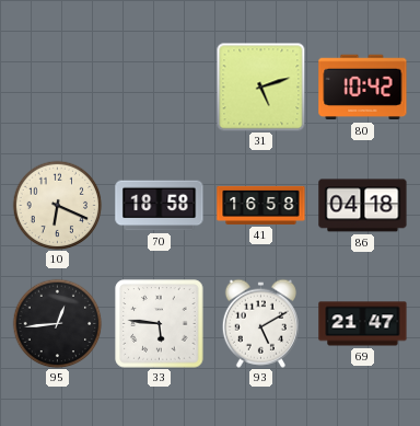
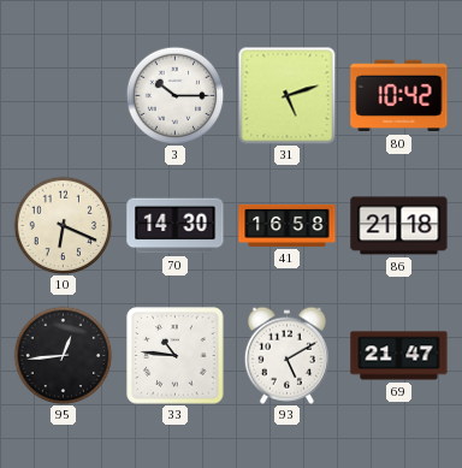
3: none -> 10:15
70: 18:58 -> 14:30
86: 04:18 -> 21:18
33: 5:46 -> 10:46
